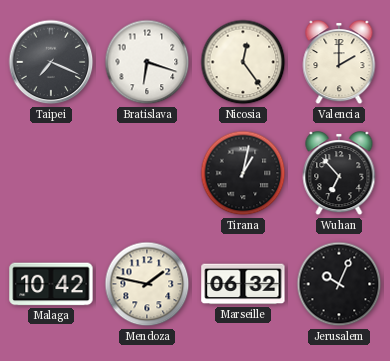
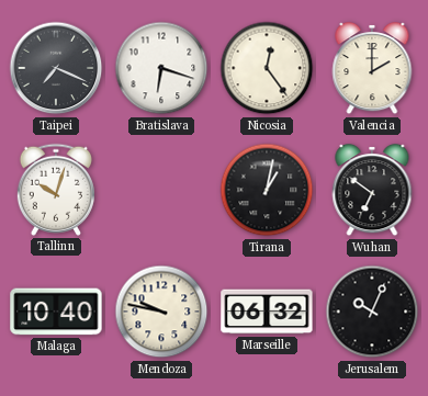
Tallinn: none -> 10:03
Wuhan: 6:53 -> 6:51
Malaga: 10:42 -> 10:40
Mendoza: 1:47 -> 9:47
